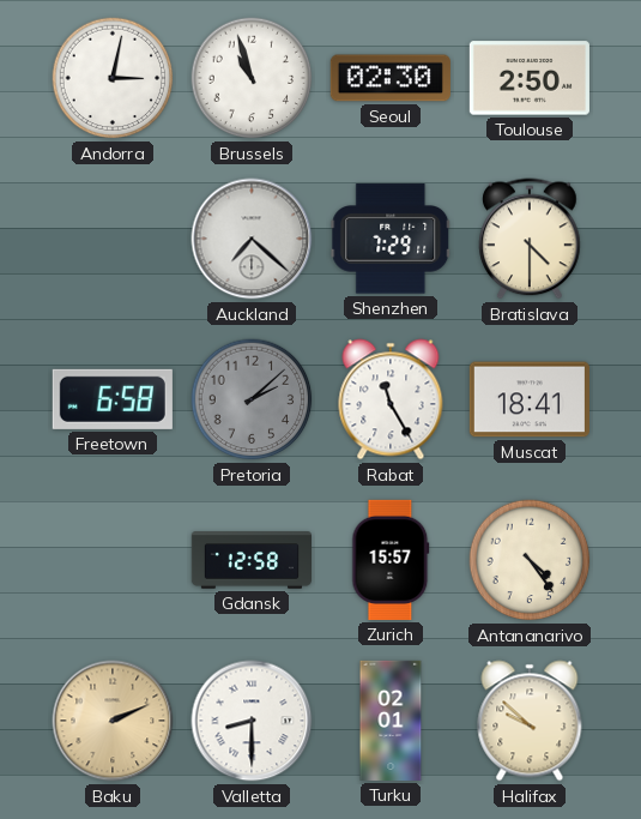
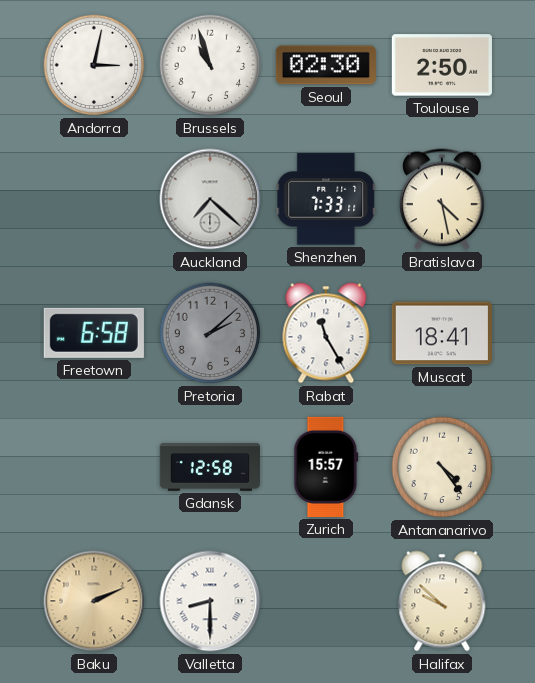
Shenzhen: 7:29 -> 7:33
Bratislava: 4:30 -> 4:28
Turku: 02:01 -> none
